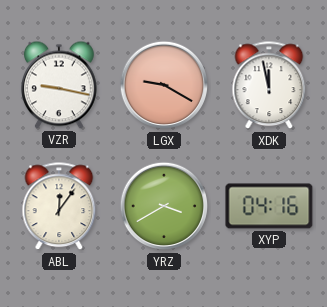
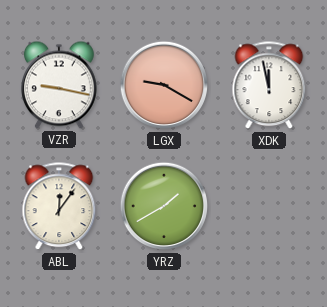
YRZ: 3:40 -> 1:40
XYP: 04:16 -> none
